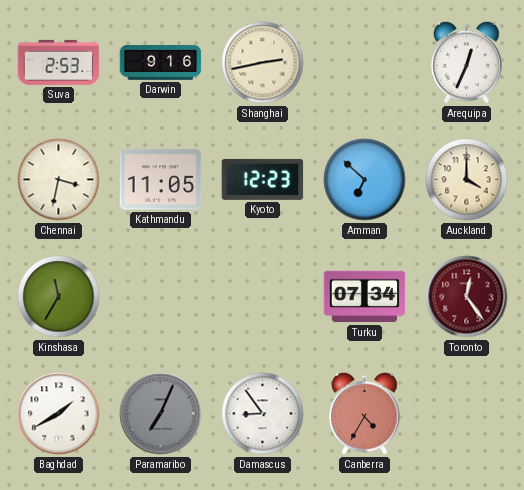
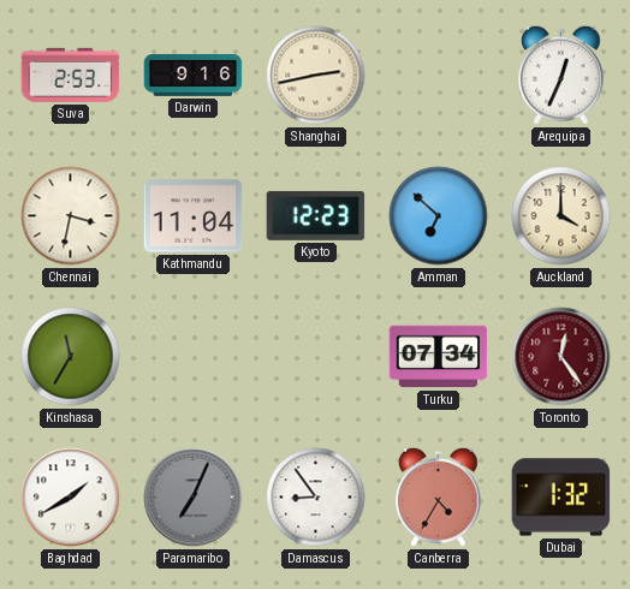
Kathmandu: 11:05 -> 11:04
Dubai: none -> 1:32
